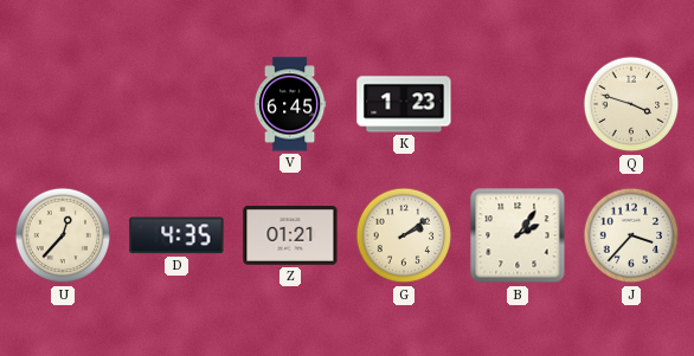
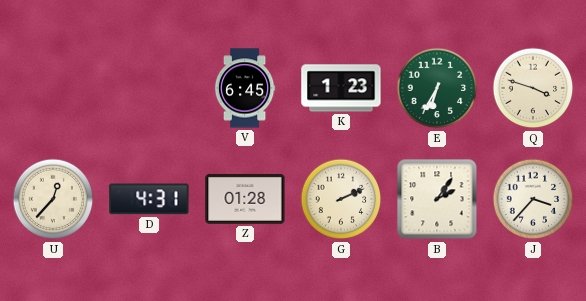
E: none -> 6:35
D: 4:35 -> 4:31
Z: 01:21 -> 01:28
G: 2:09 -> 2:11
